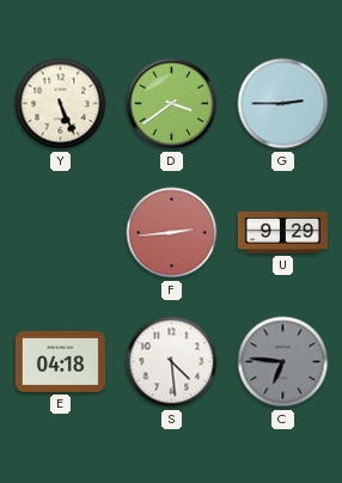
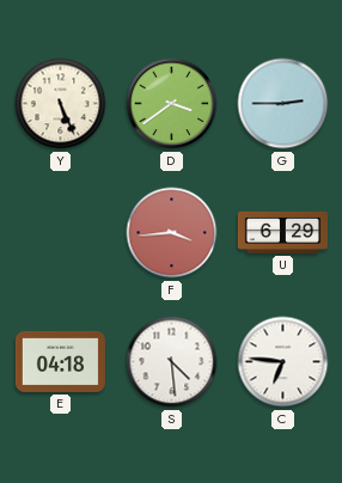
F: 2:44 -> 3:44
U: 9:29 -> 6:29
C dial: grey -> white
